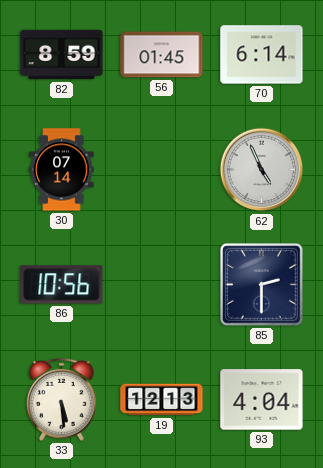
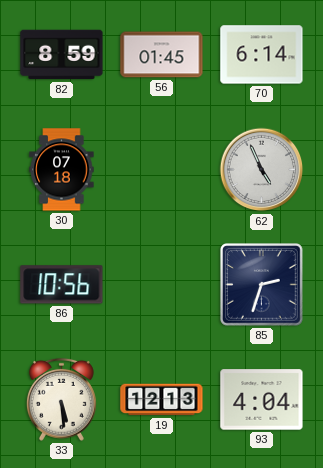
30: 07:14 -> 07:18
85: 2:30 -> 2:33
